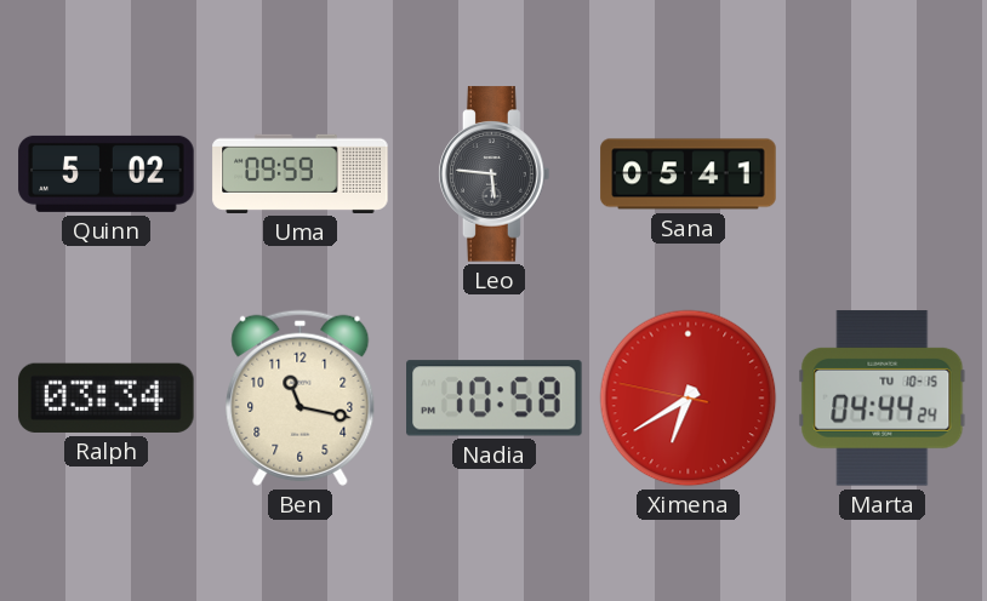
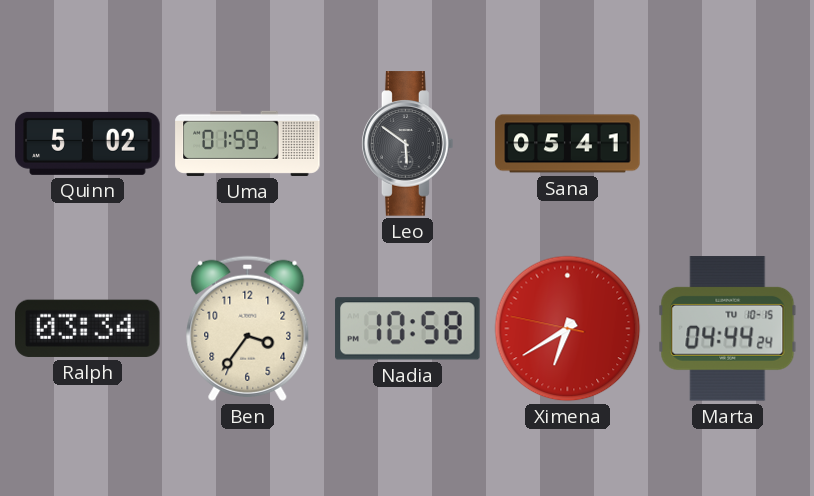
Uma: 09:59 -> 01:59
Leo: 5:46 -> 5:51
Ben: 11:17 -> 3:36
